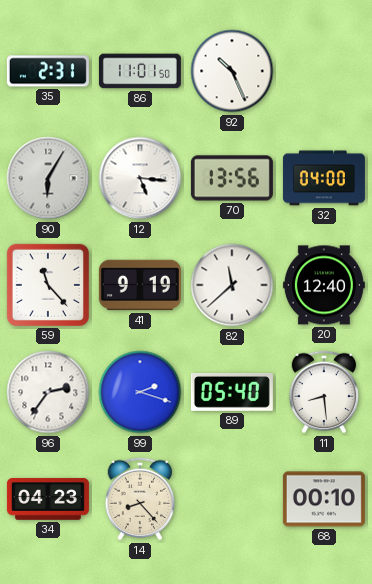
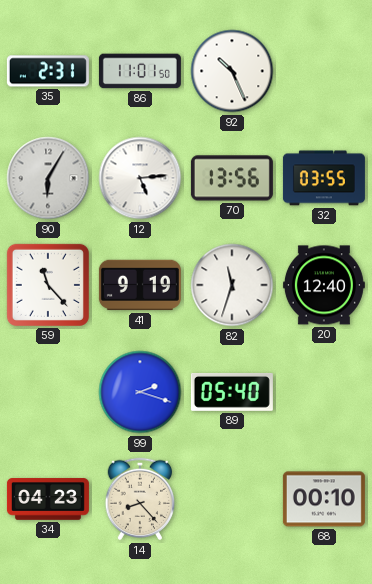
12: 5:16 -> 5:14
32: 04:00 -> 03:55
82: 11:38 -> 11:33
96: 2:36 -> none
11: 8:29 -> none
